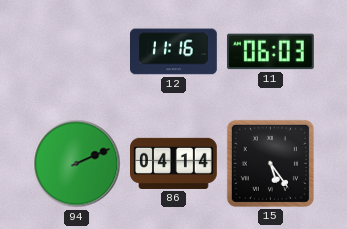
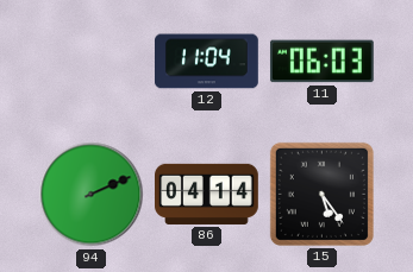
12: 11:16 -> 11:04
